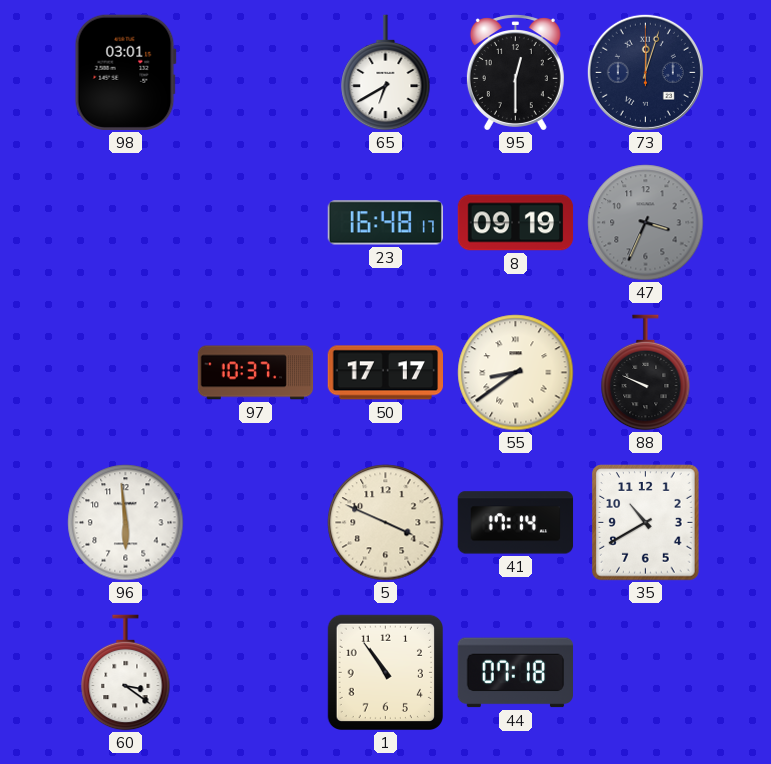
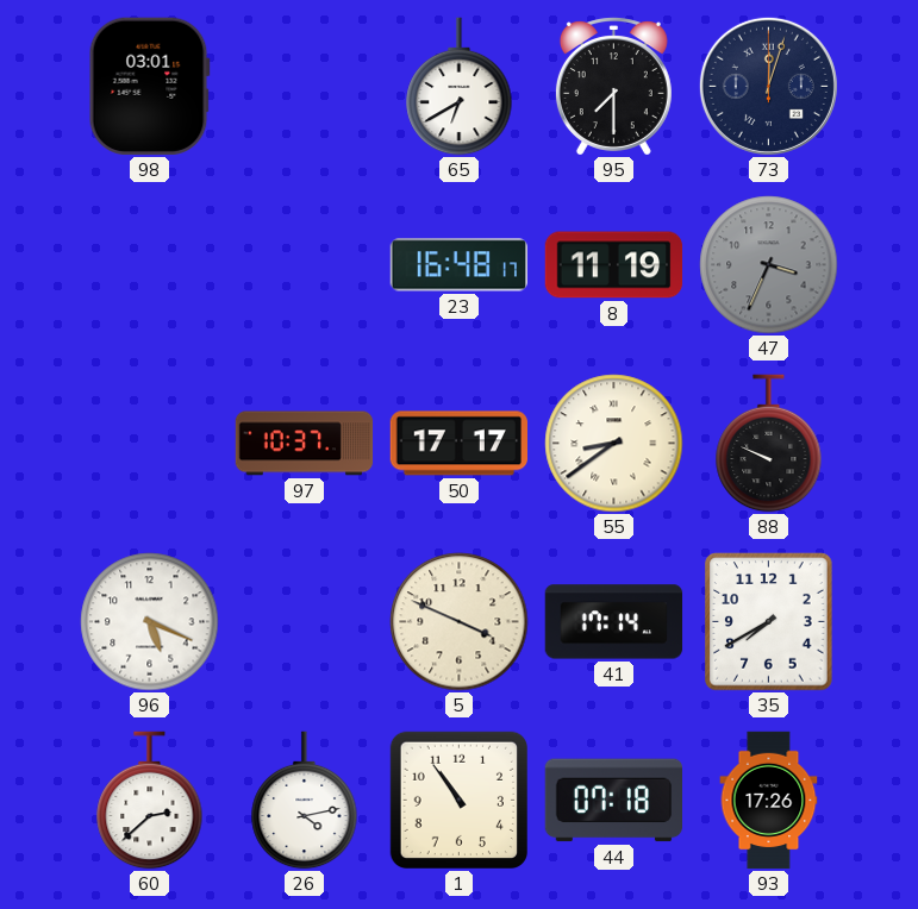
95: 12:30 -> 7:30
8: 09:19 -> 11:19
96: 5:59 -> 5:19
35: 10:40 -> 7:40
60: 3:21 -> 2:38
26: none -> 4:13
93: none -> 17:26
